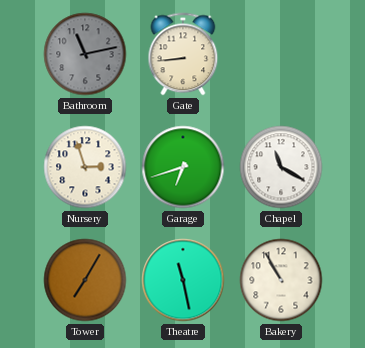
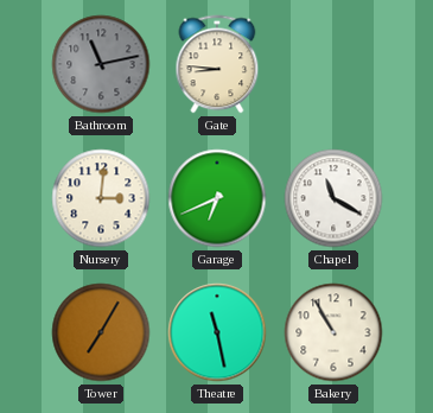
Gate: 8:44 -> 8:46
Nursery: 2:57 -> 3:01
Garage: 6:42 -> 6:41
